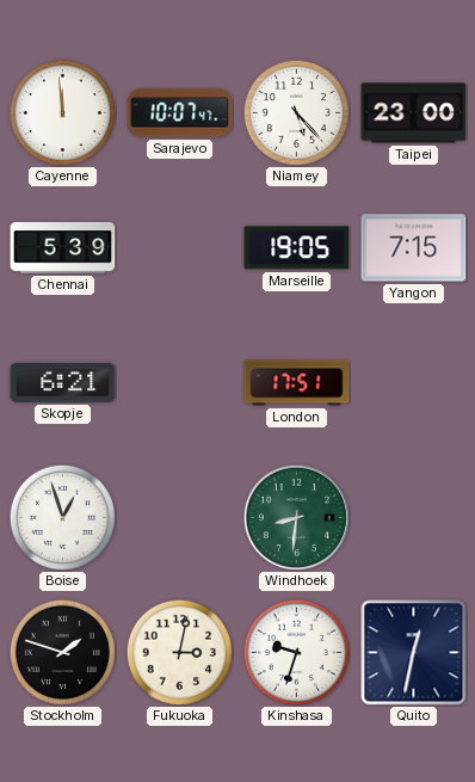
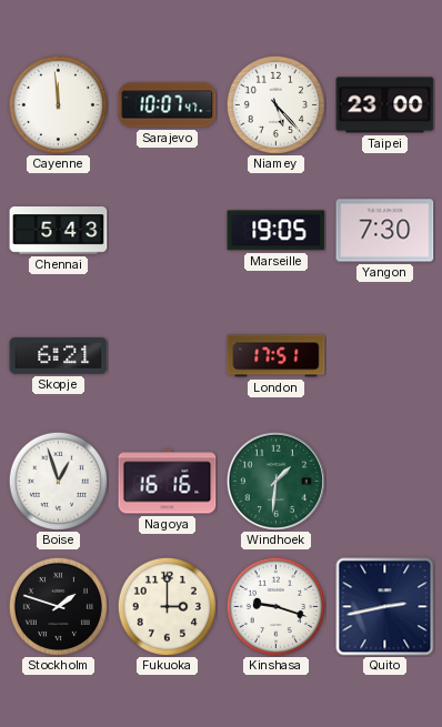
Chennai: 5:39 -> 5:43
Yangon: 7:15 -> 7:30
Nagoya: none -> 16:16
Windhoek: 8:31 -> 1:31
Fukuoka: 3:02 -> 3:00
Kinshasa: 9:33 -> 9:18
Quito: 12:32 -> 2:43
